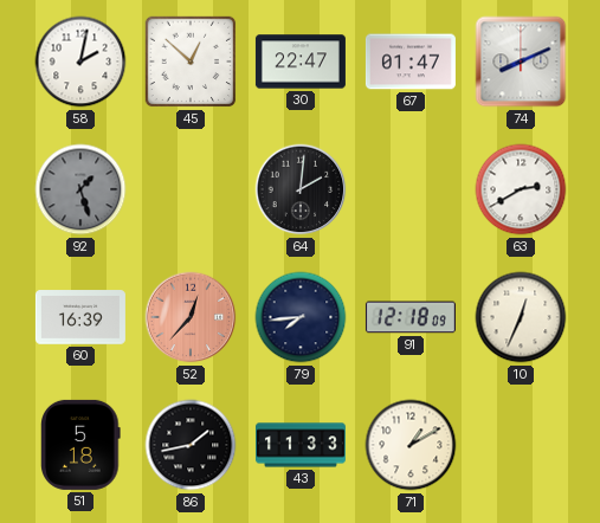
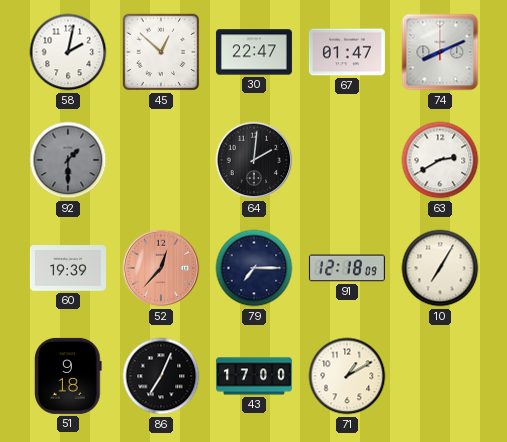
92: 1:27 -> 1:30
60: 16:39 -> 19:39
79: 7:44 -> 7:15
10: 12:34 -> 7:05
51: 5:18 -> 9:18
86: 1:43 -> 7:04
43: 11:33 -> 17:00
